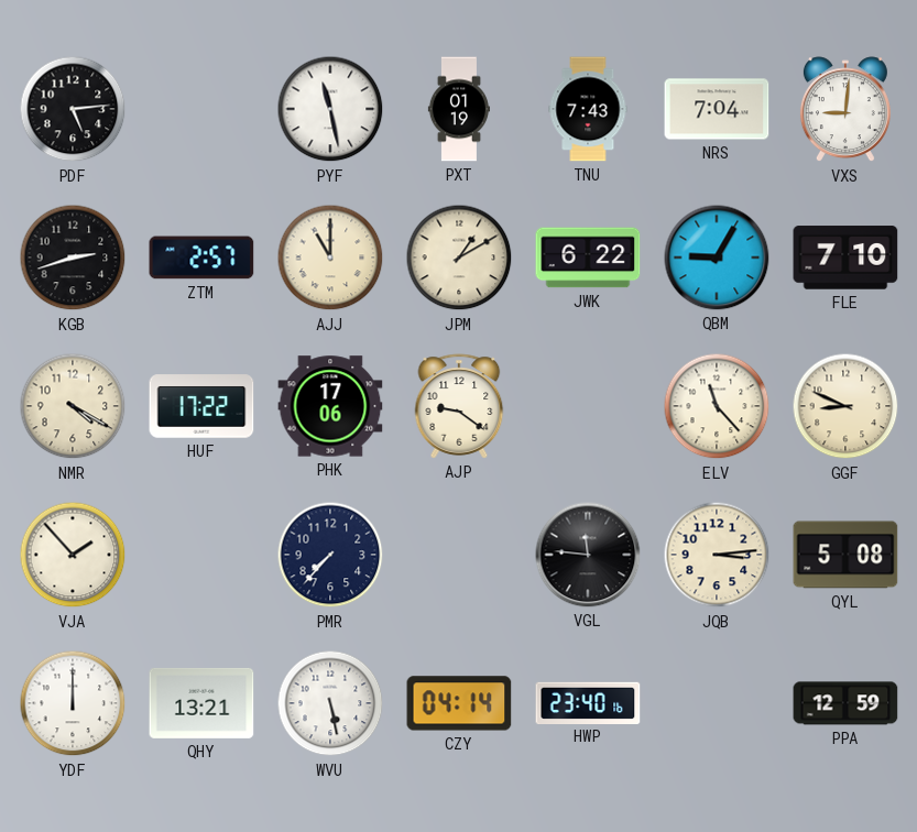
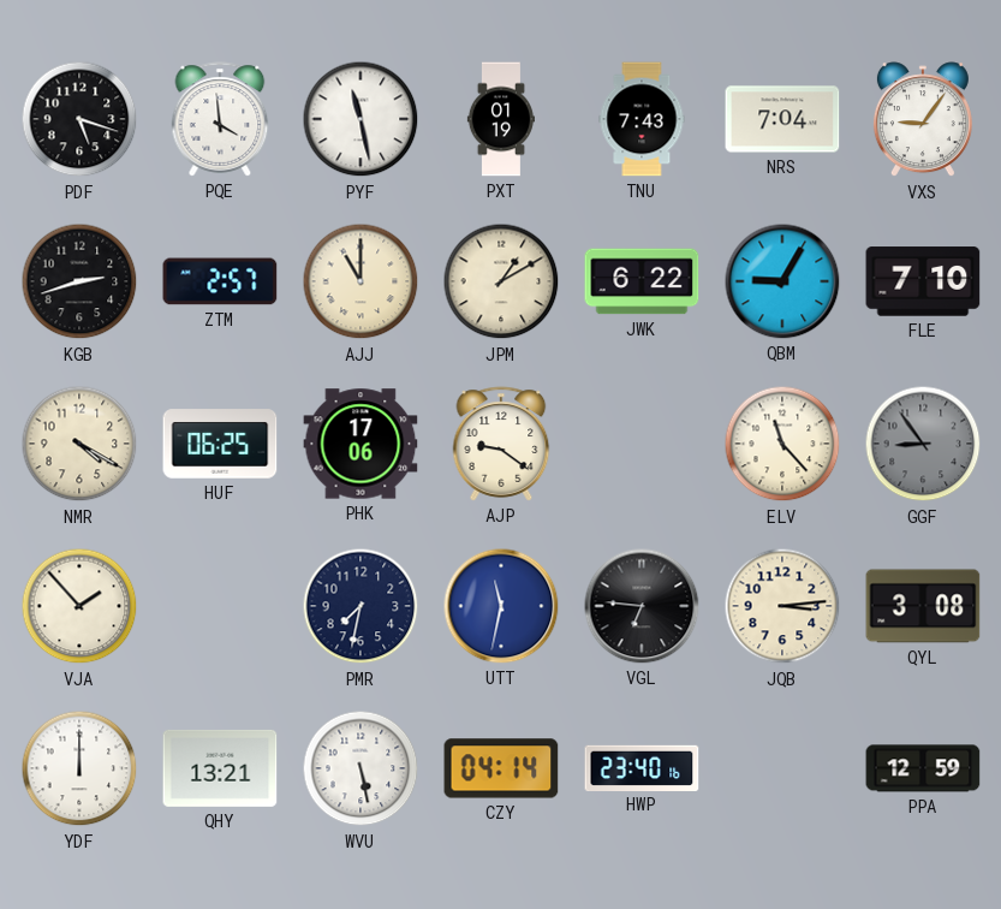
PDF: 5:14 -> 5:18
PQE: none -> 3:59
VXS: 9:01 -> 9:06
HUF: 17:22 -> 06:25
GGF: 8:49 -> 8:54
GGF dial: cream -> grey
PMR: 7:37 -> 7:32
UTT: none -> 11:32
VGL: 11:46 -> 6:46
QYL: 5:08 -> 3:08
